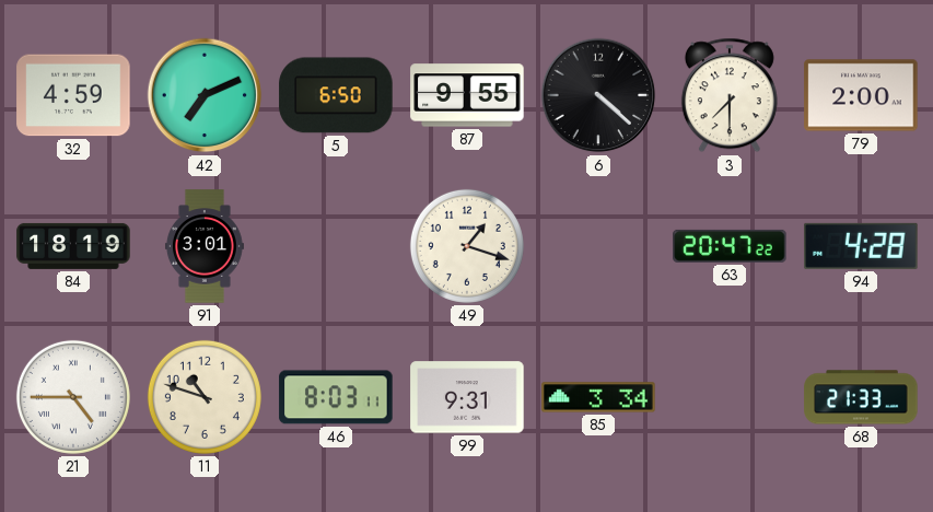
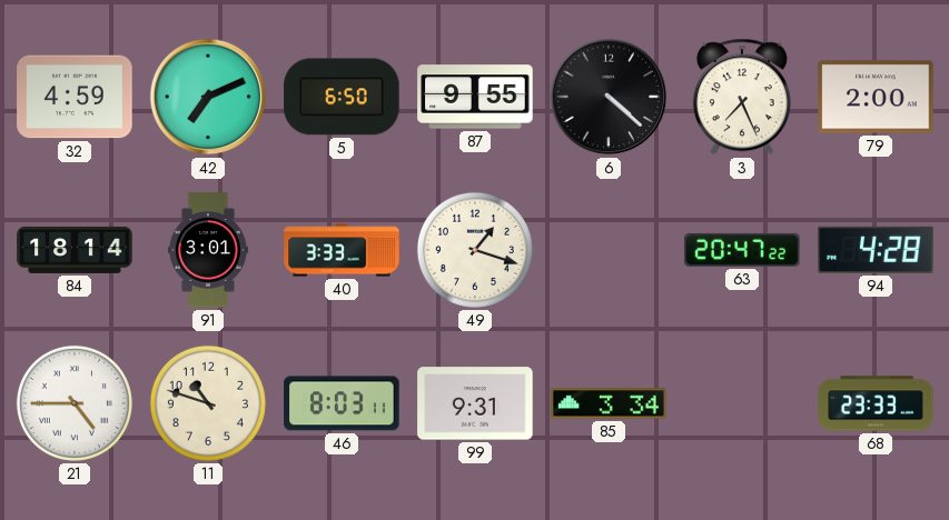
3: 7:30 -> 7:26
84: 18:19 -> 18:14
40: none -> 3:33
68: 21:33 -> 23:33
